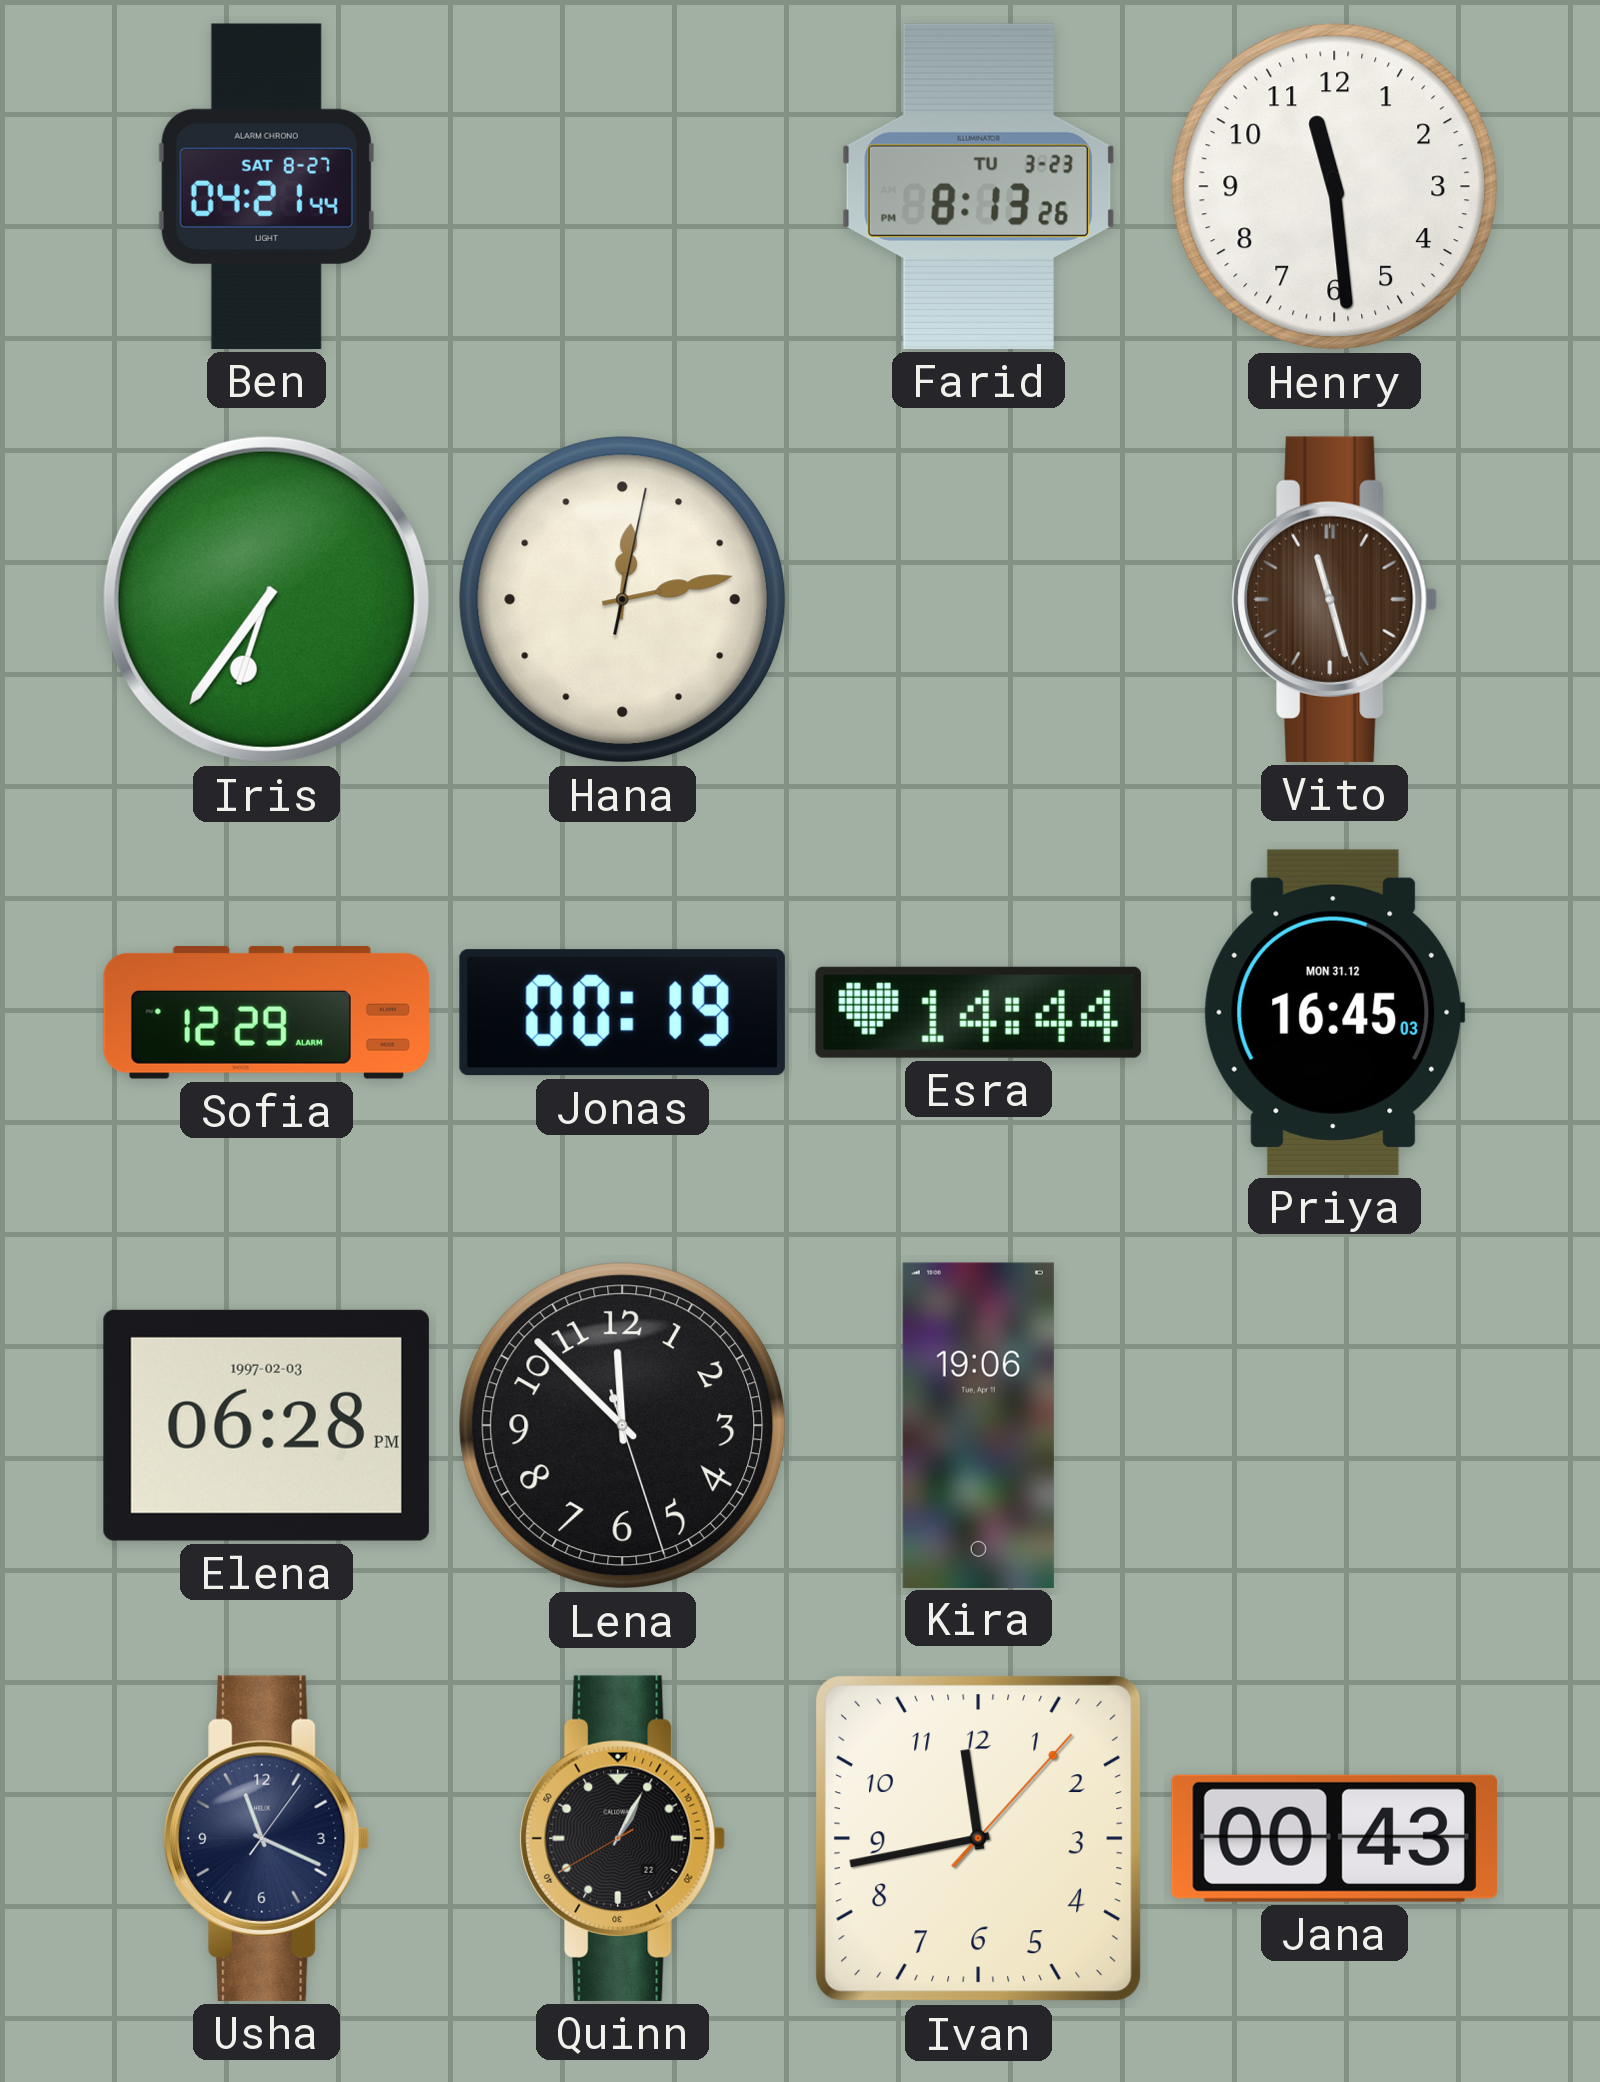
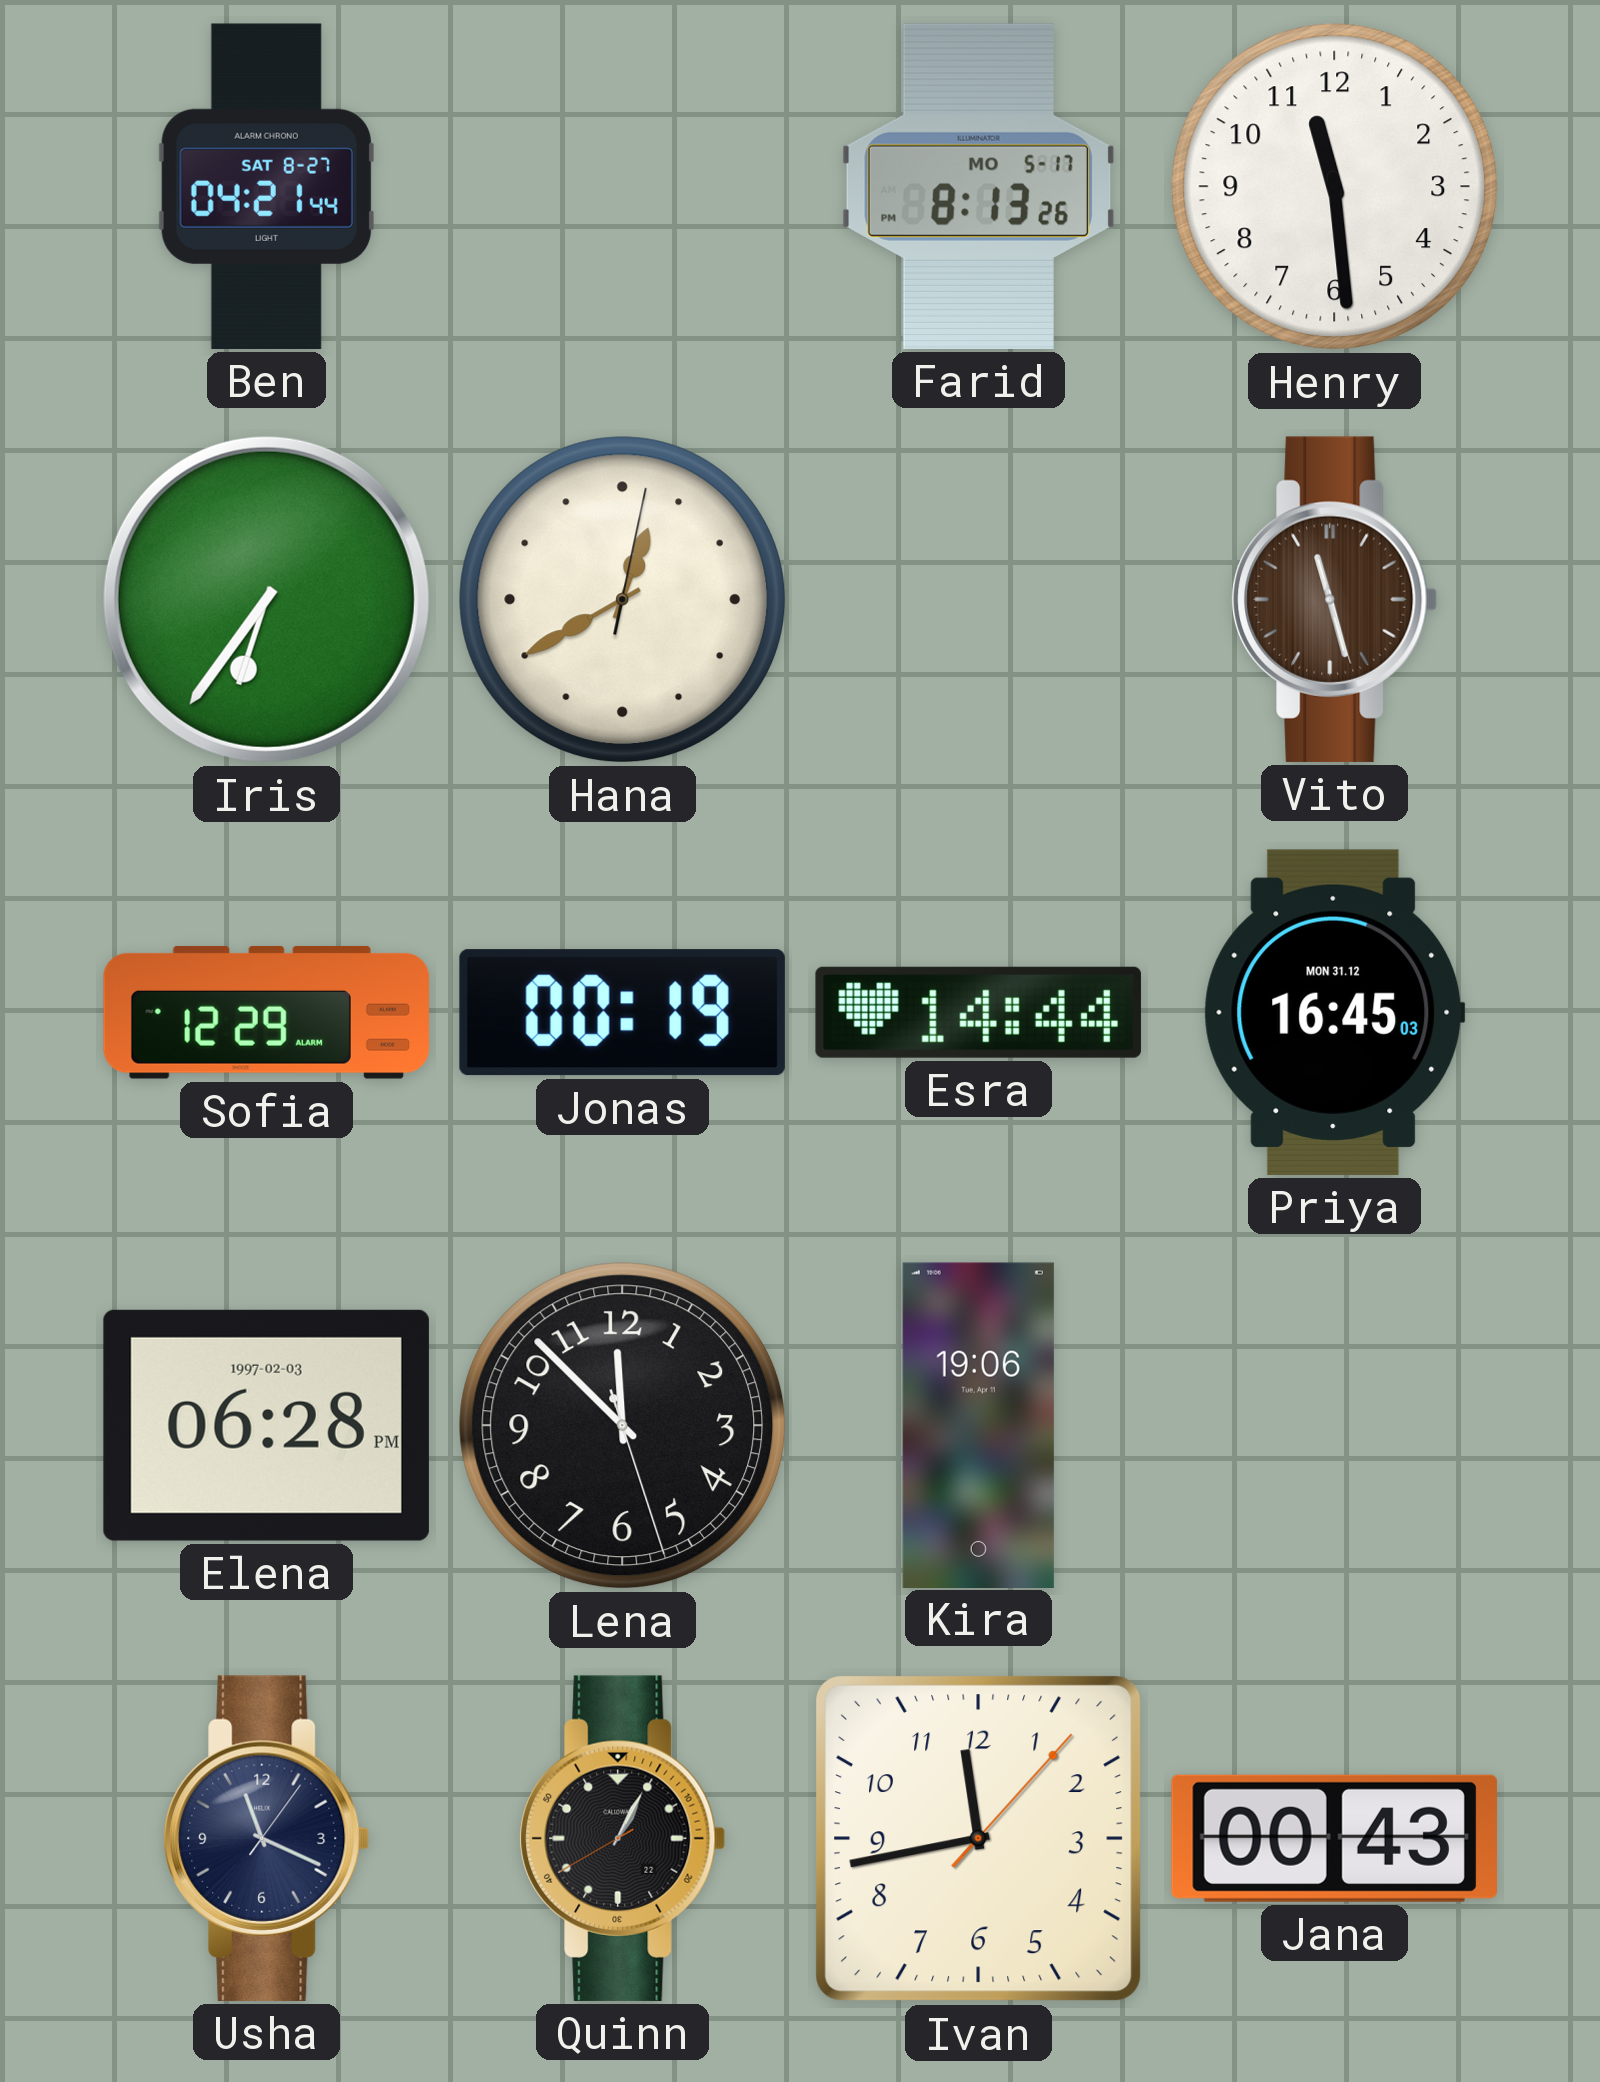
Farid date: TU 3-23 -> MO 5-17
Hana: 12:13 -> 12:40
